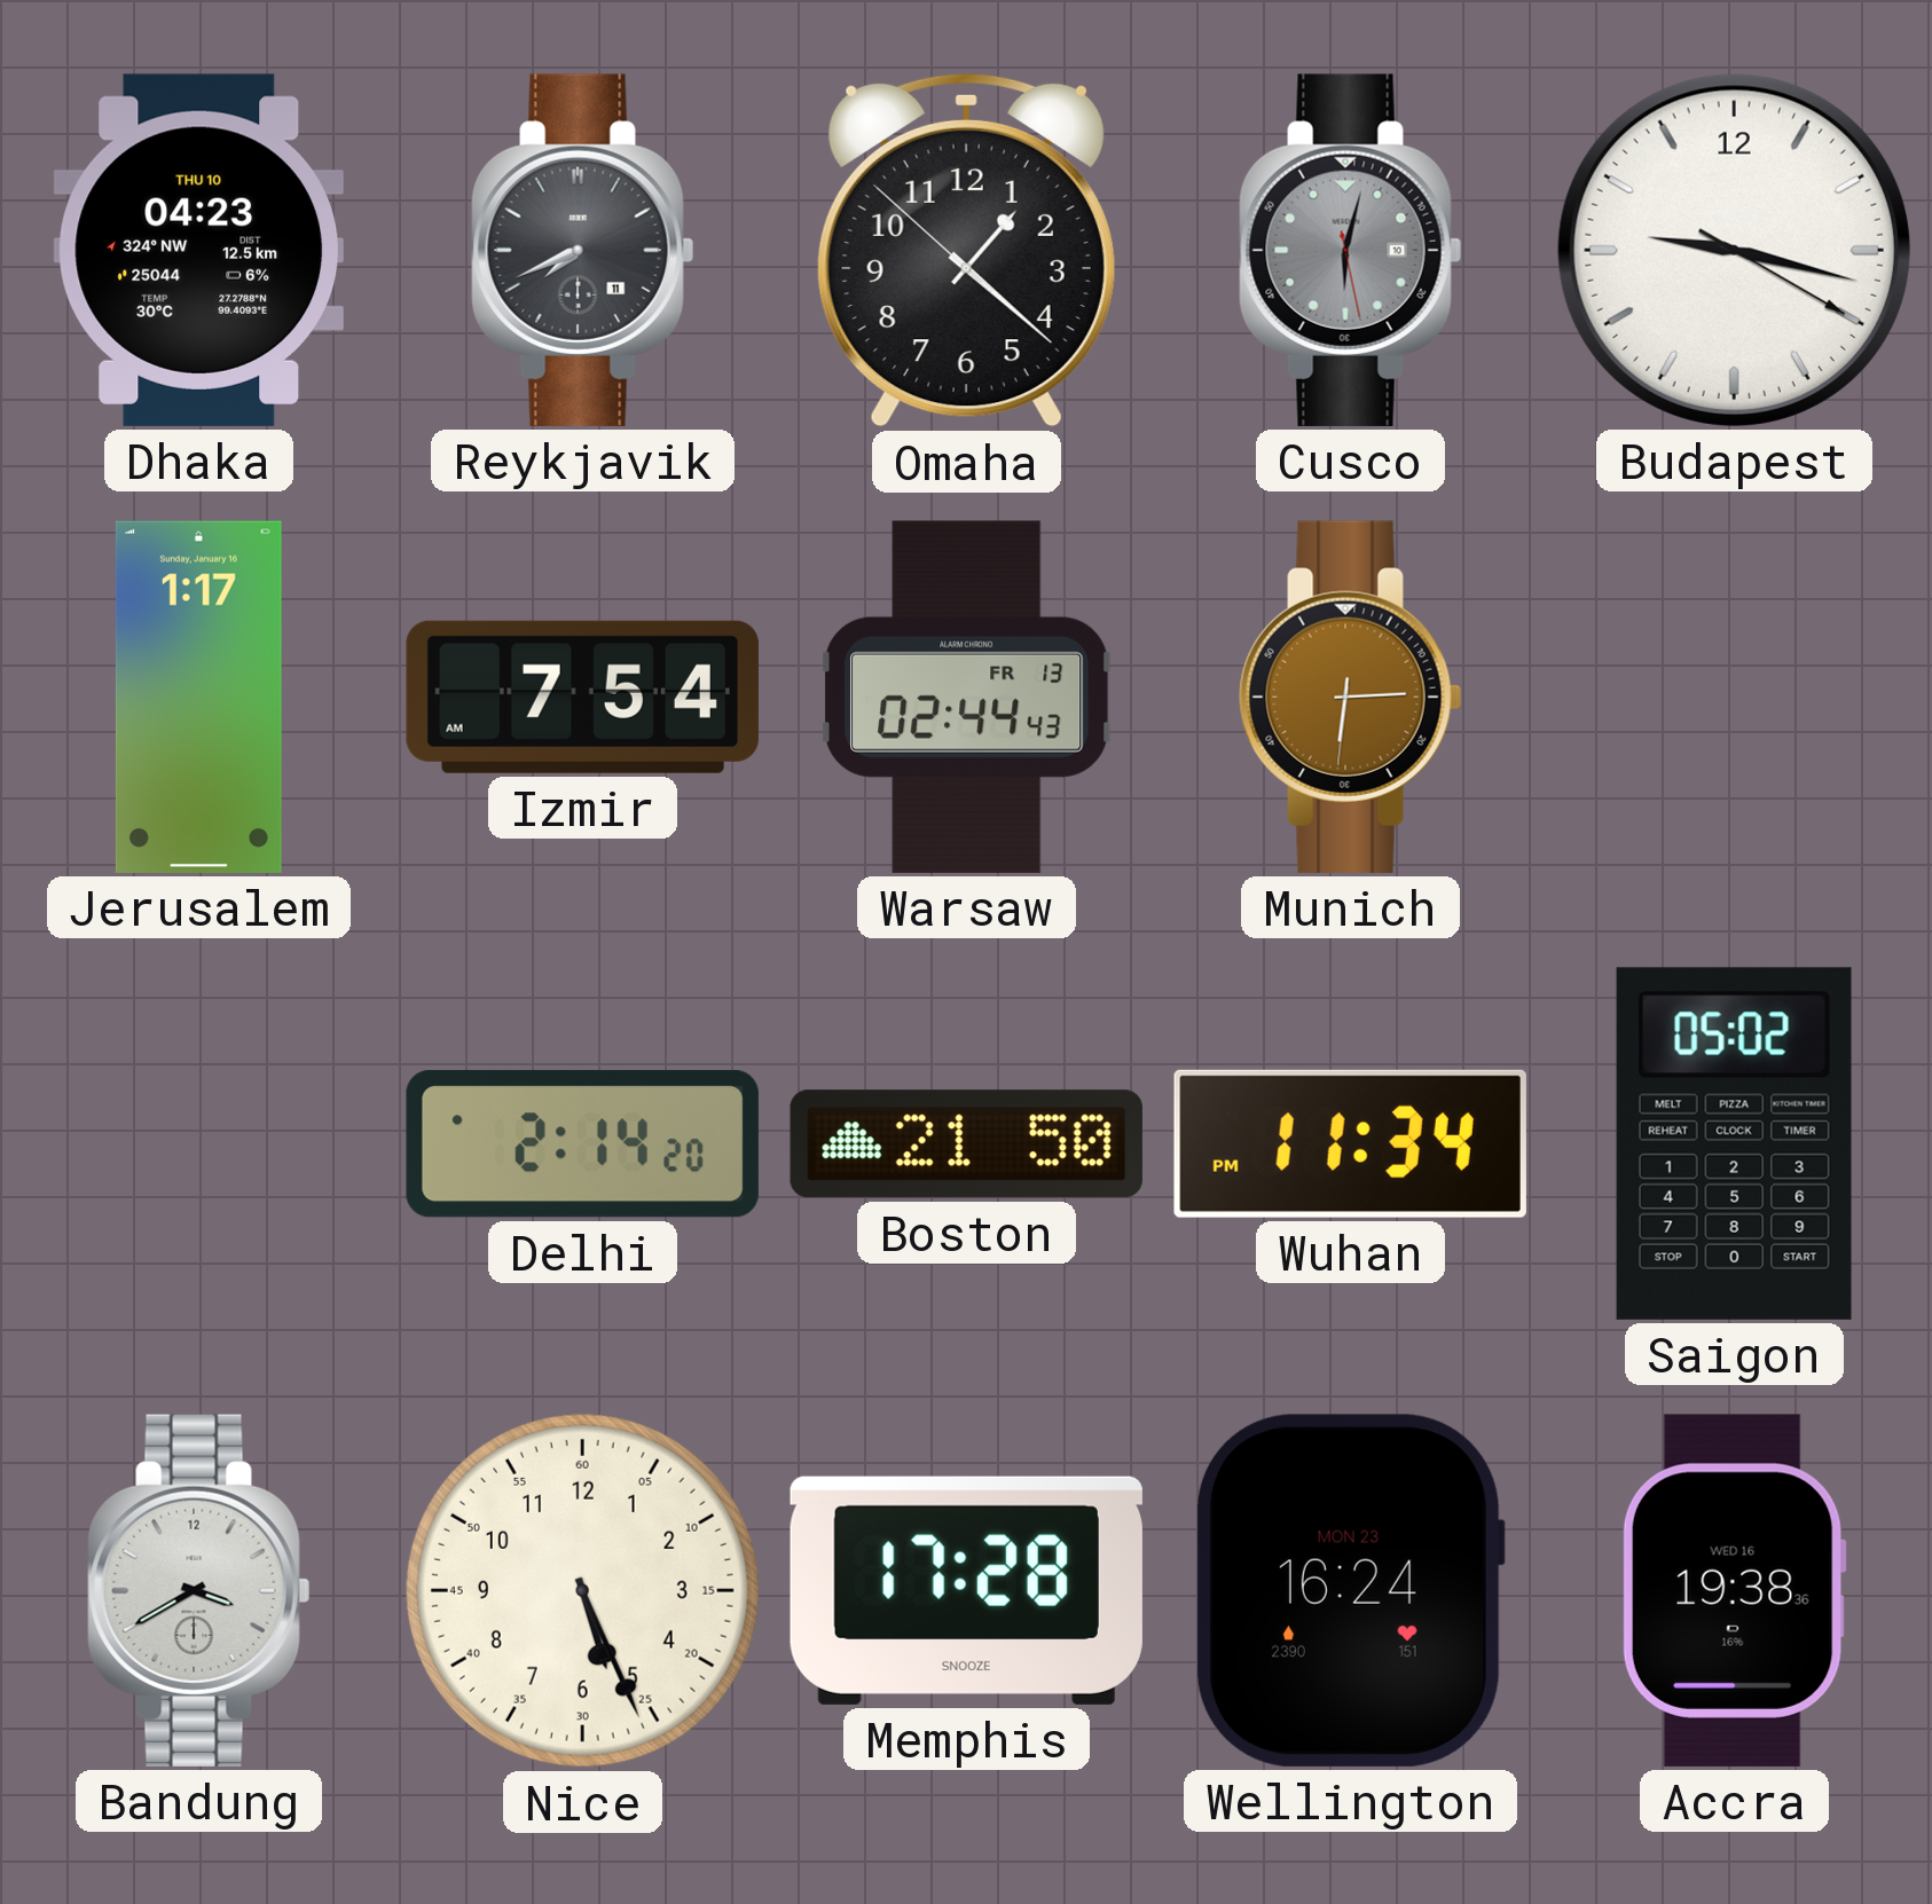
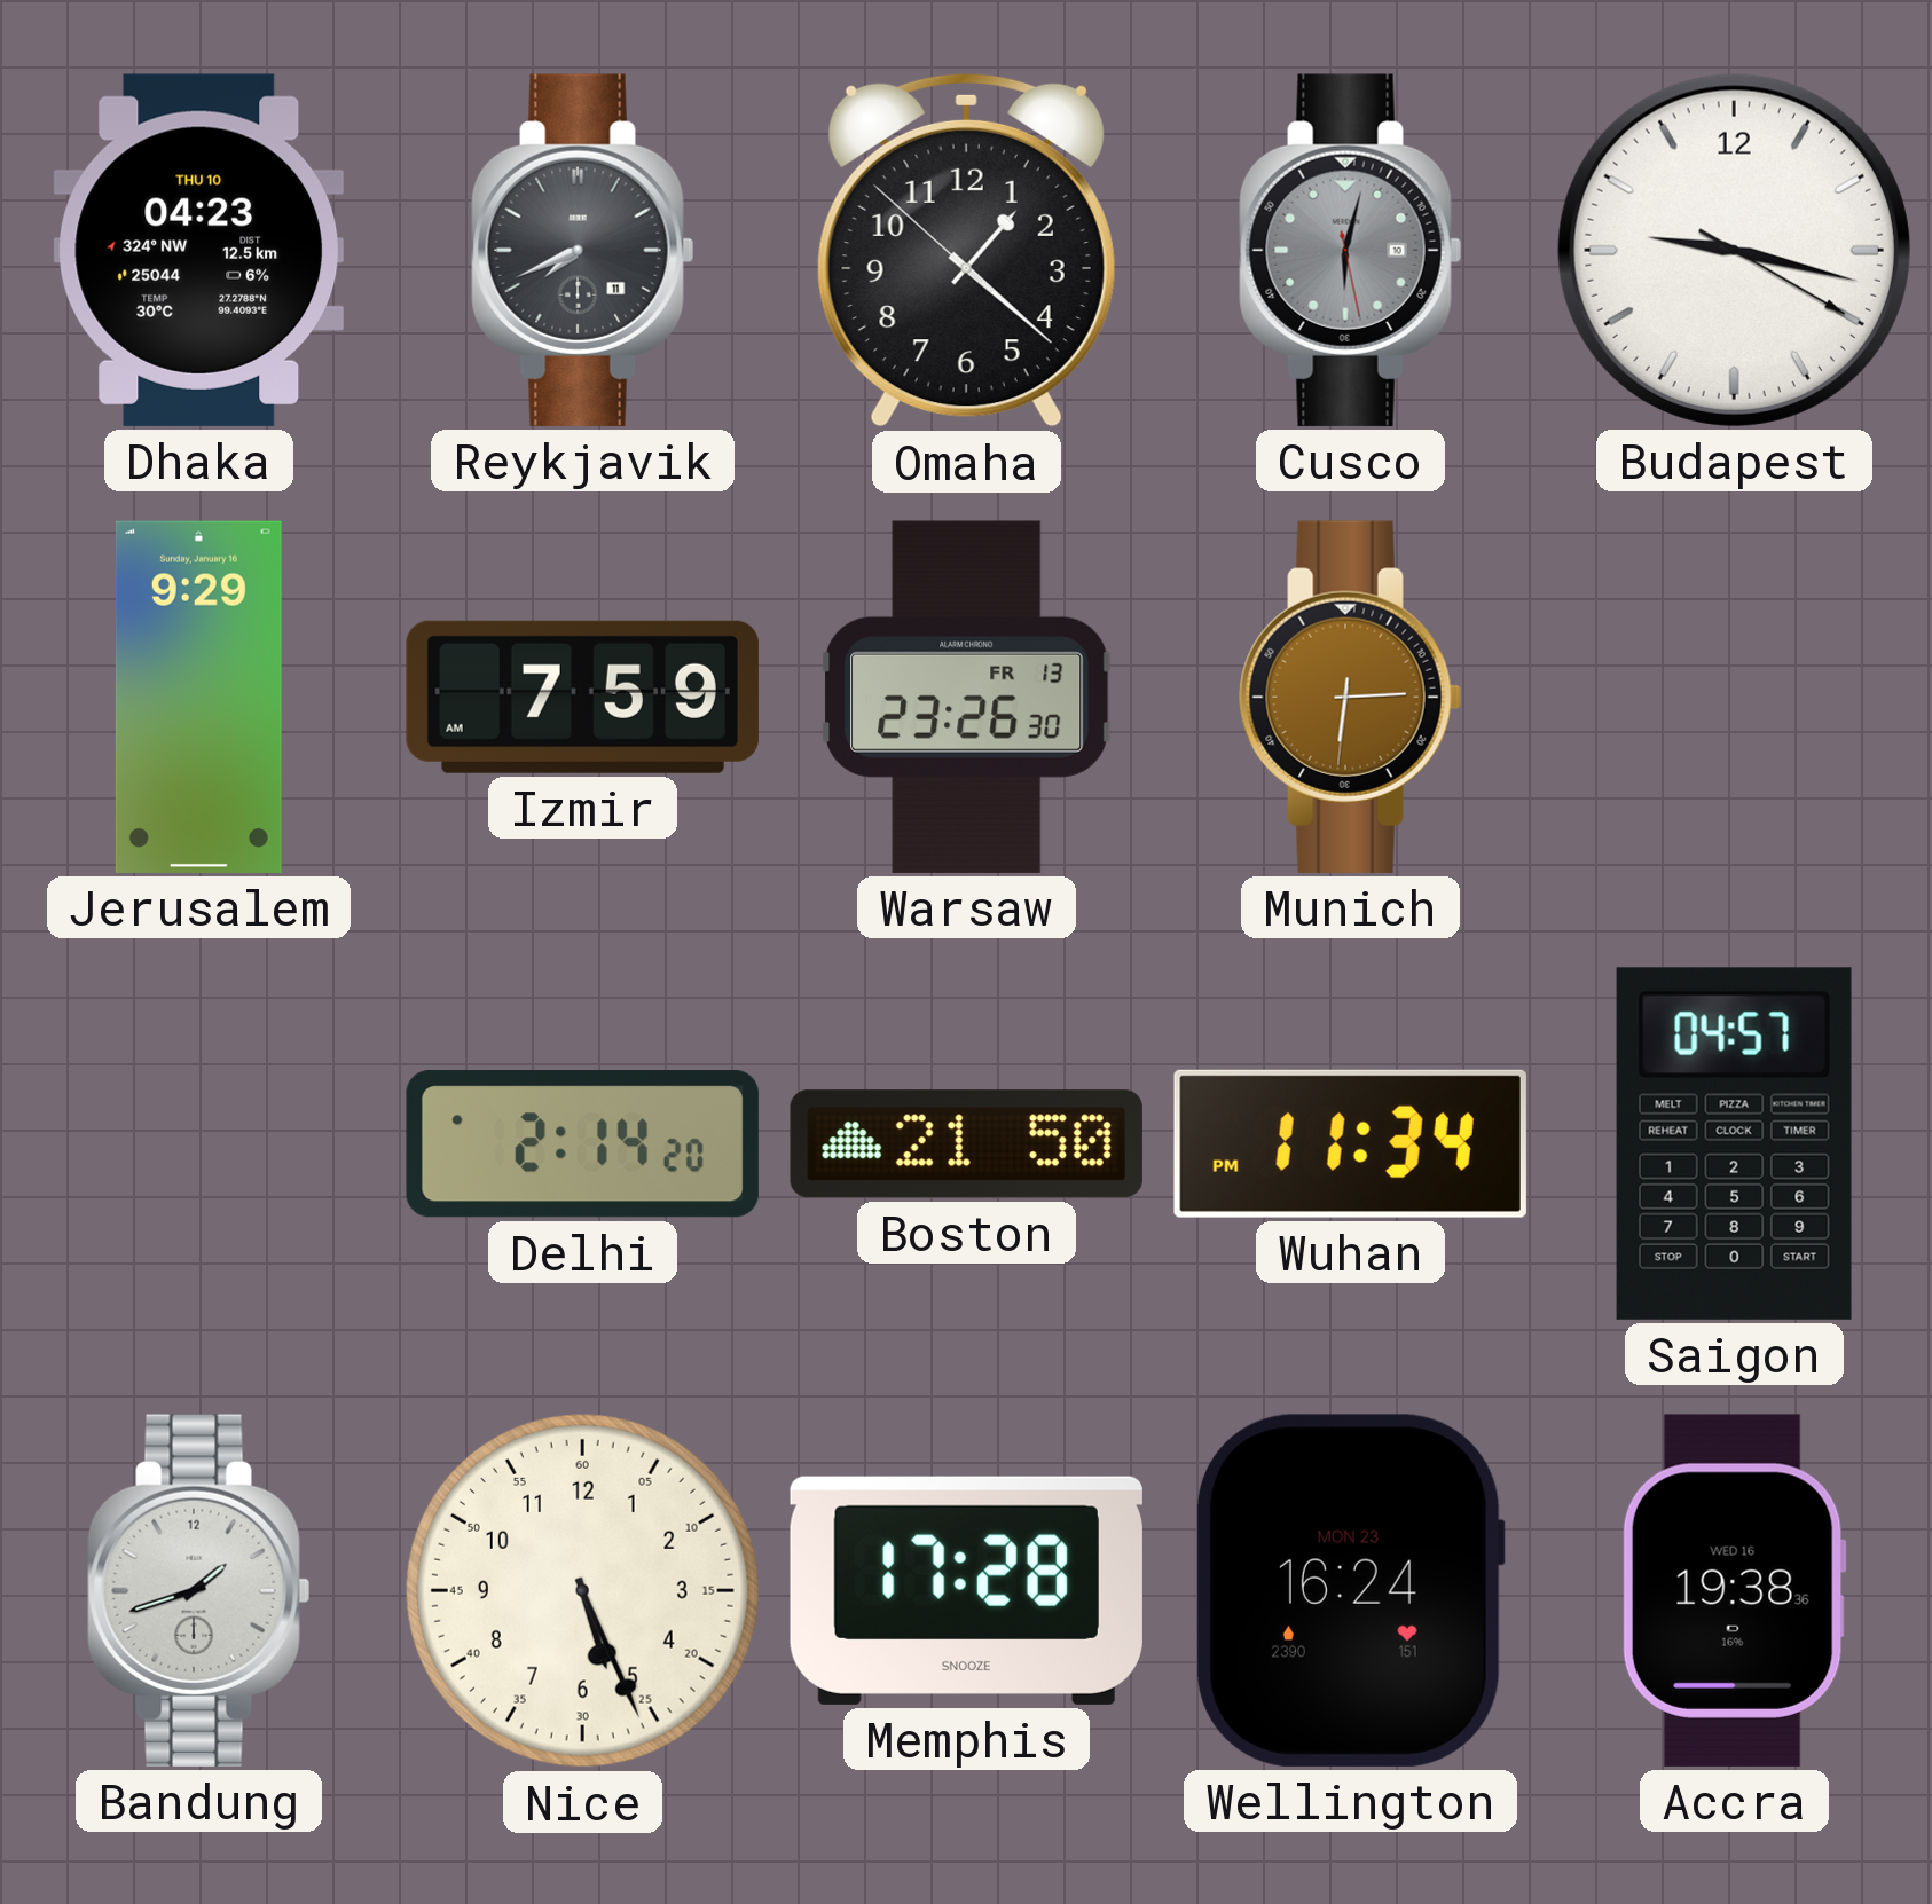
Jerusalem: 1:17 -> 9:29
Izmir: 7:54 -> 7:59
Warsaw: 02:44 -> 23:26
Saigon: 05:02 -> 04:57
Bandung: 3:40 -> 1:42
